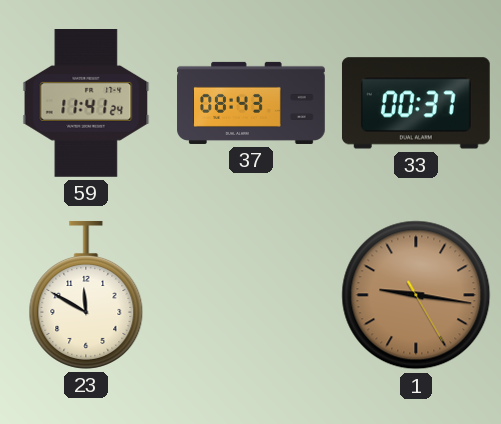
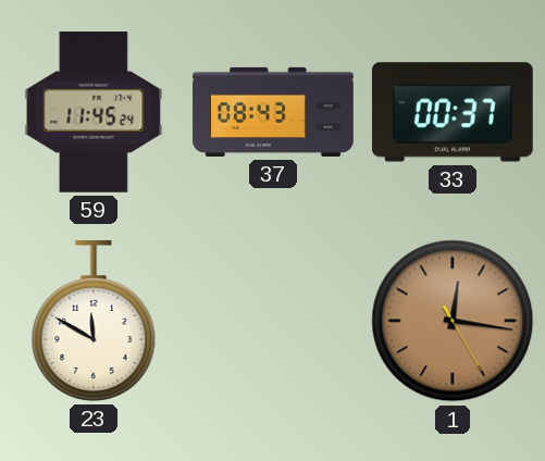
59: 11:41 -> 11:45
1: 9:16 -> 12:16
